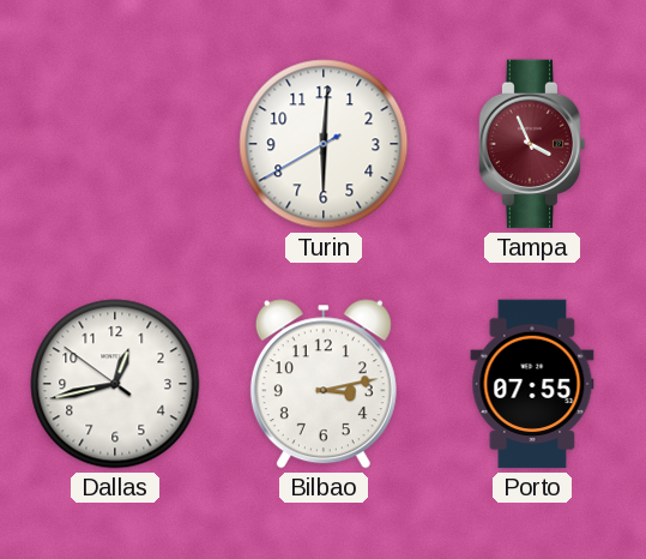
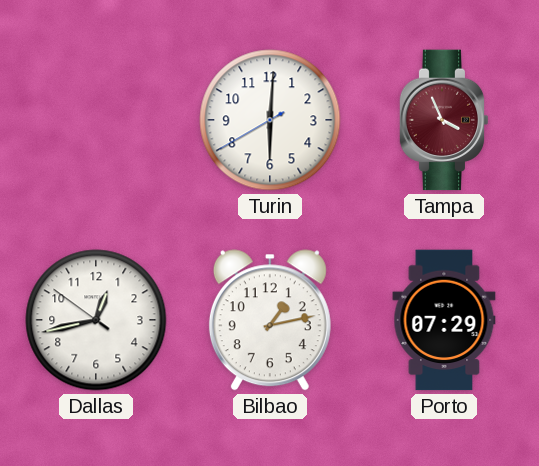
Bilbao: 3:13 -> 1:13
Porto: 07:55 -> 07:29
